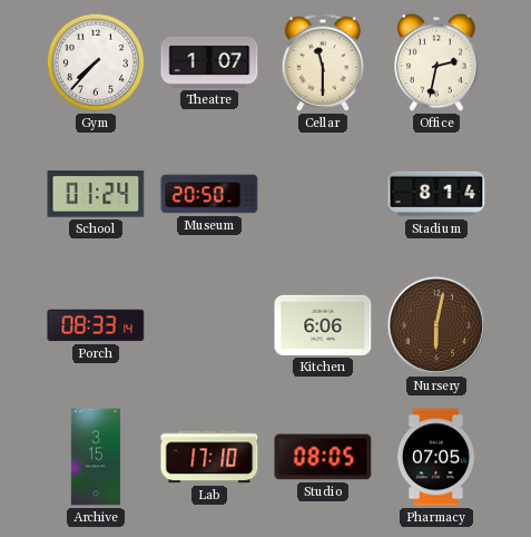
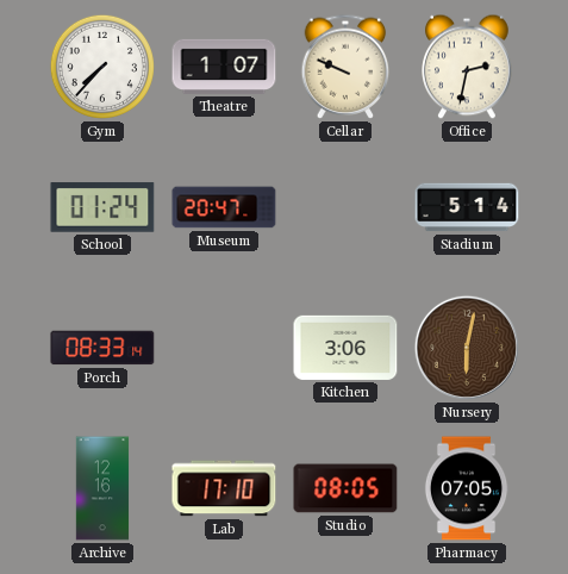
Cellar: 11:30 -> 9:49
Museum: 20:50 -> 20:47
Stadium: 8:14 -> 5:14
Kitchen: 6:06 -> 3:06
Archive: 3:15 -> 12:16
